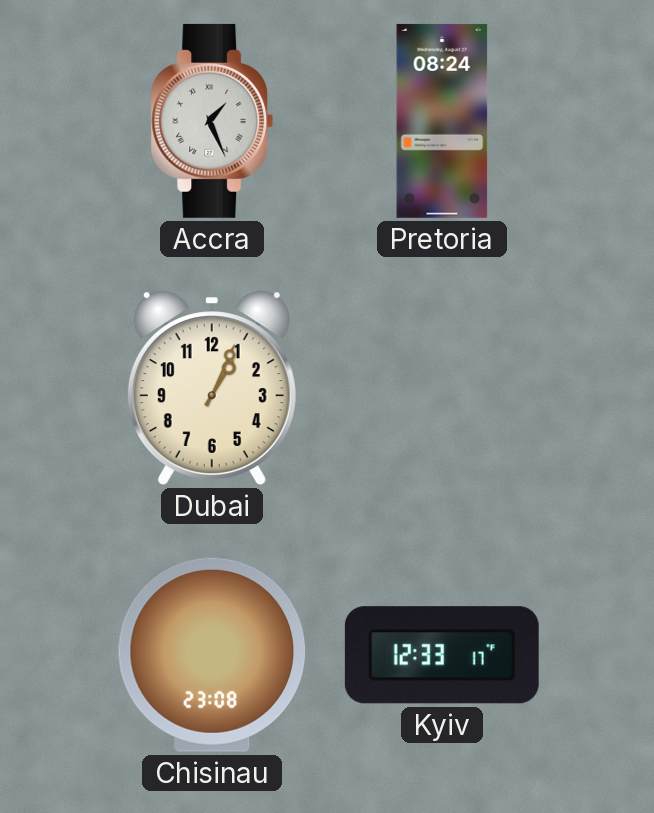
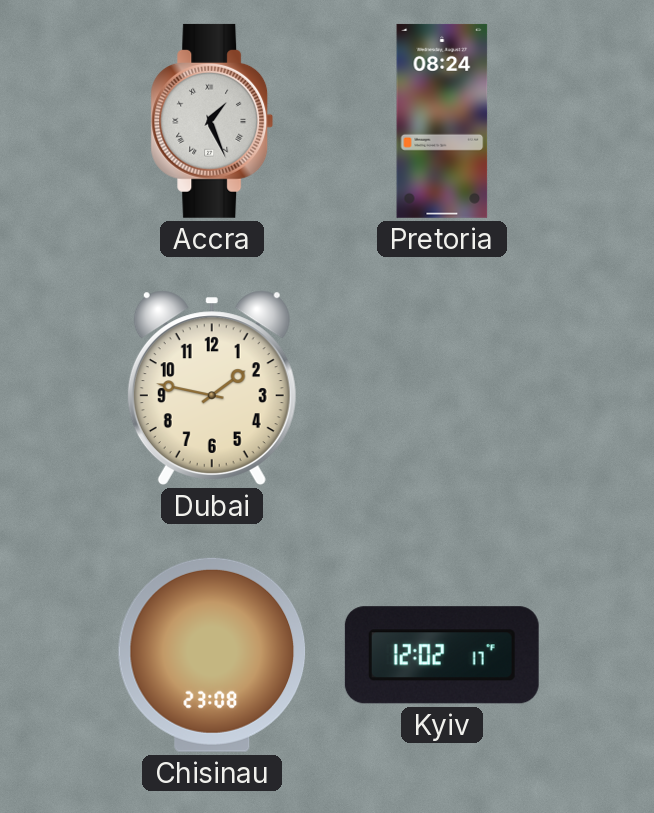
Dubai: 1:04 -> 1:47
Kyiv: 12:33 -> 12:02
